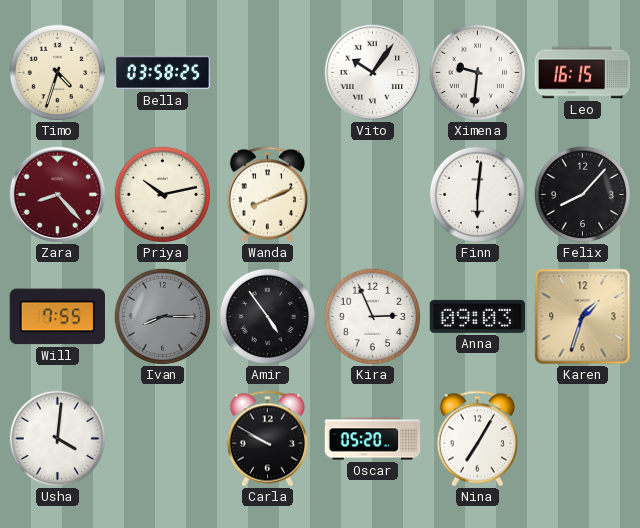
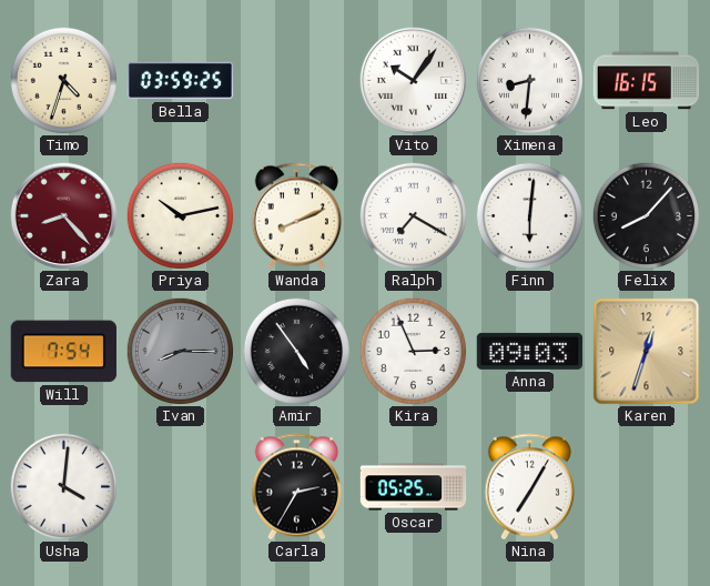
Bella: 03:58 -> 03:59
Ximena: 9:31 -> 8:31
Ralph: none -> 7:20
Will: 7:55 -> 7:54
Karen: 1:33 -> 12:33
Carla: 9:50 -> 2:35
Oscar: 05:20 -> 05:25
